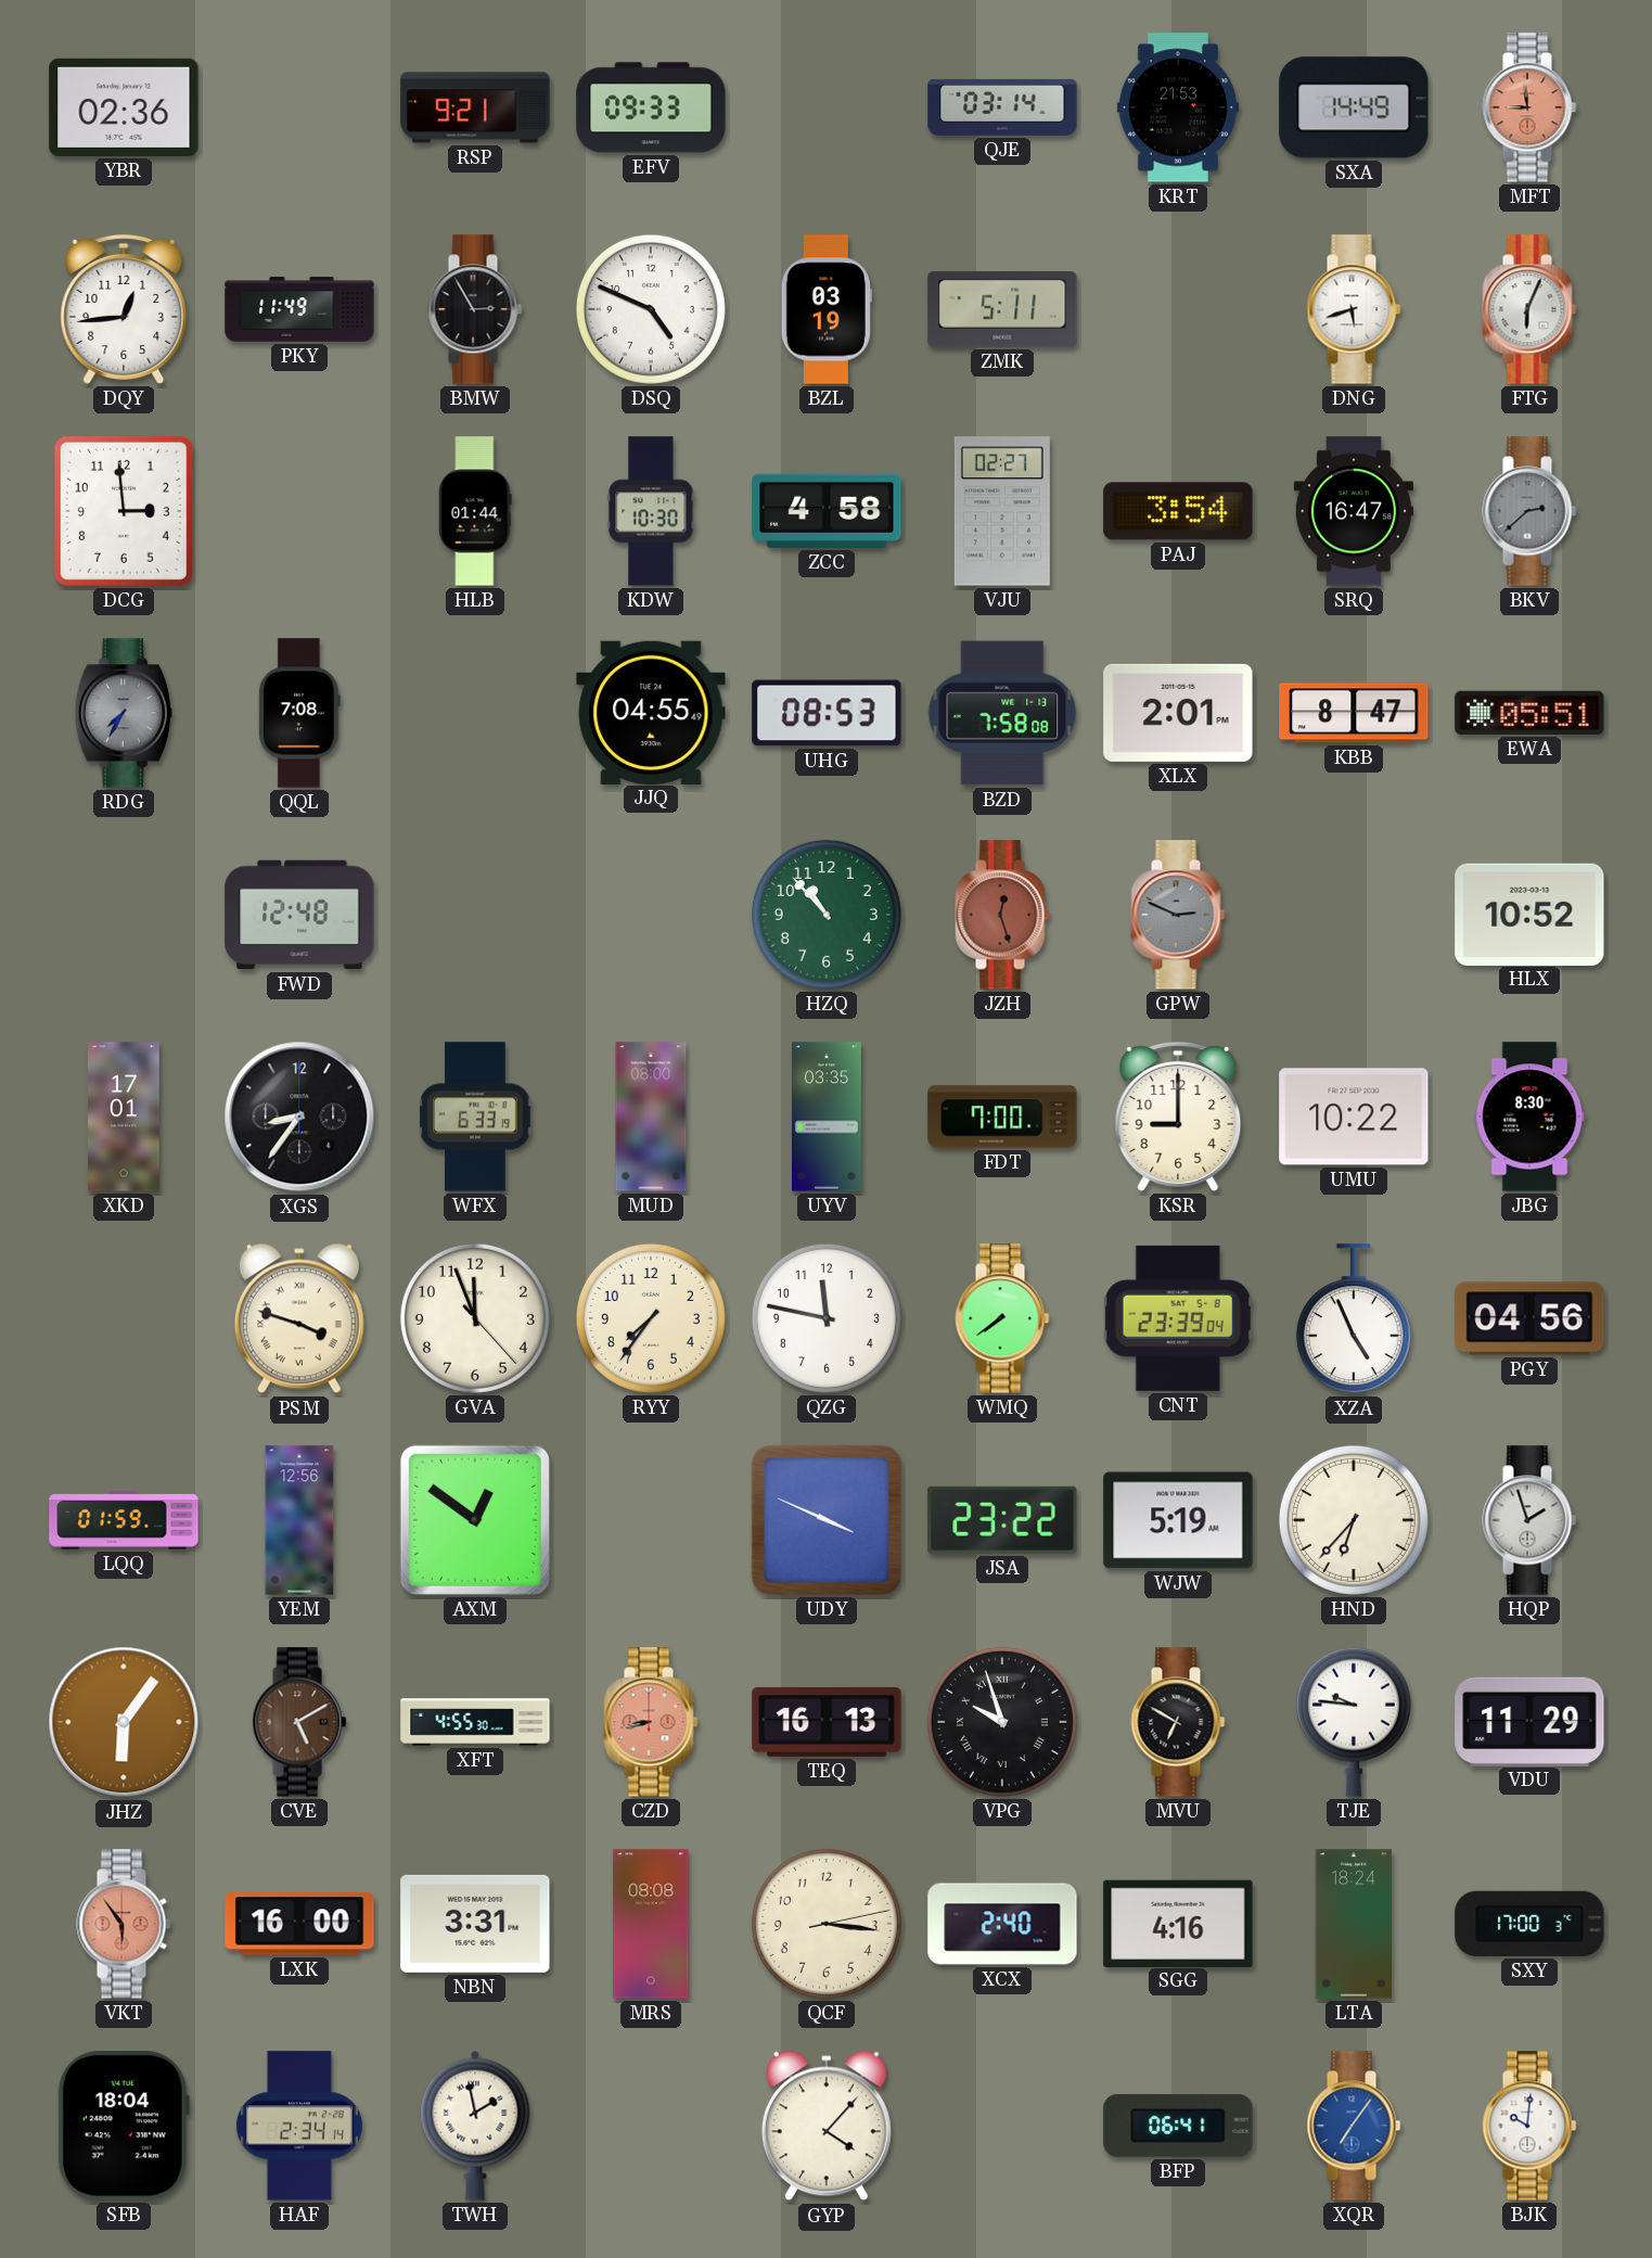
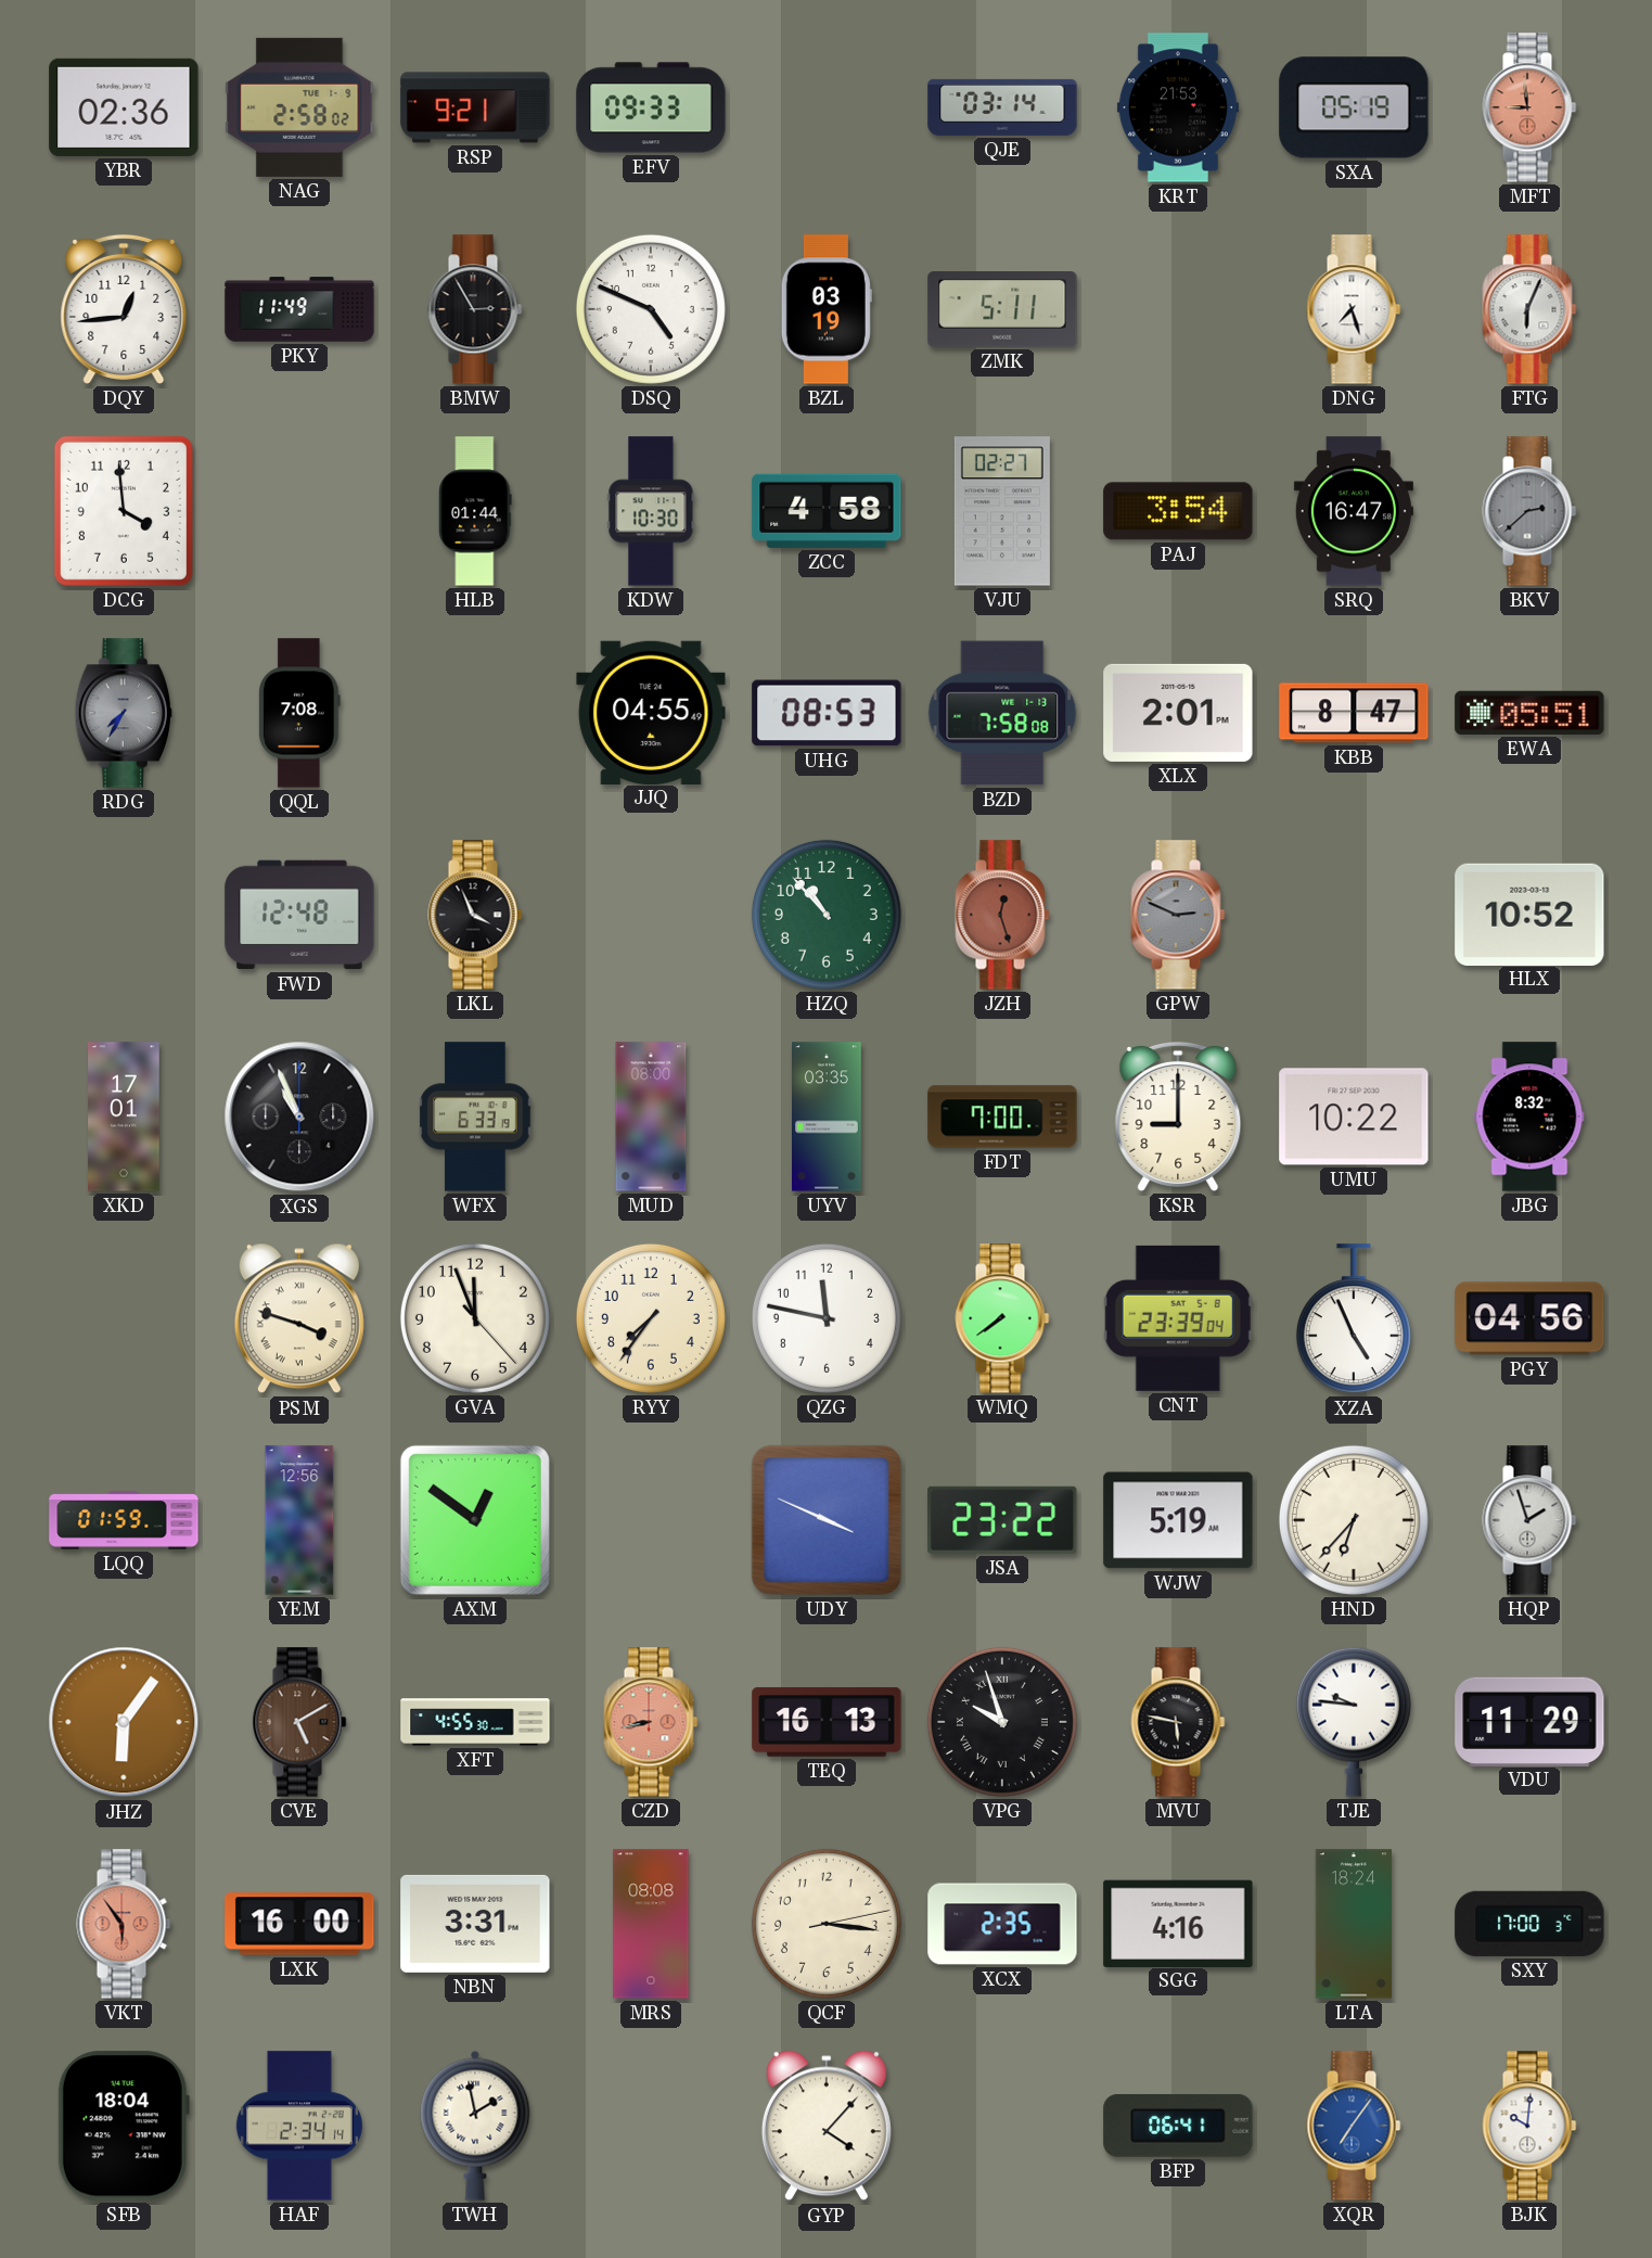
NAG: none -> 2:58
SXA: 14:49 -> 05:19
DNG: 5:42 -> 7:27
DCG: 2:59 -> 3:59
LKL: none -> 3:56
XGS: 8:36 -> 10:56
JBG: 8:30 -> 8:32
MVU: 6:50 -> 5:47
XCX: 2:40 -> 2:35
